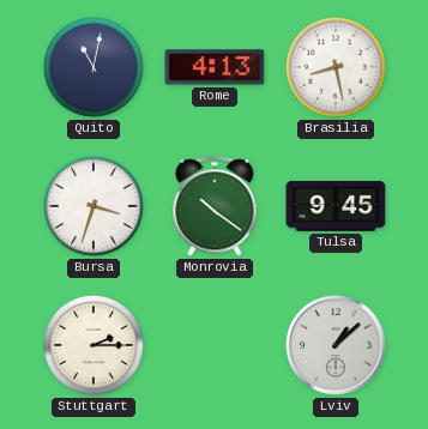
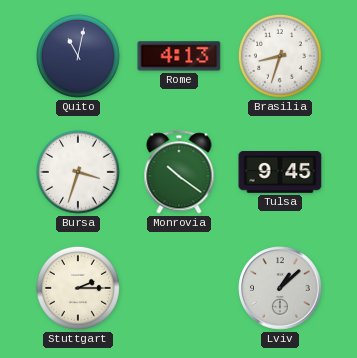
Brasilia: 8:28 -> 8:33
